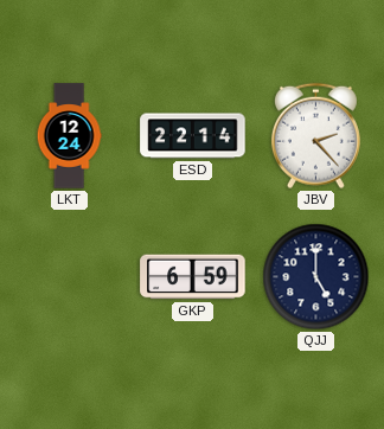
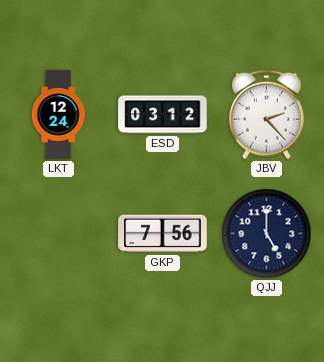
ESD: 22:14 -> 03:12
GKP: 6:59 -> 7:56
